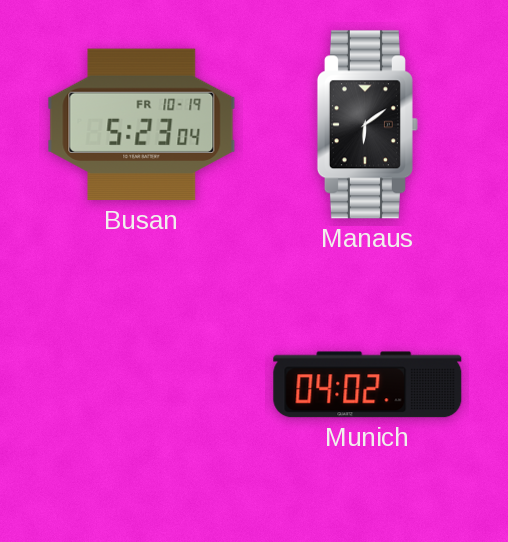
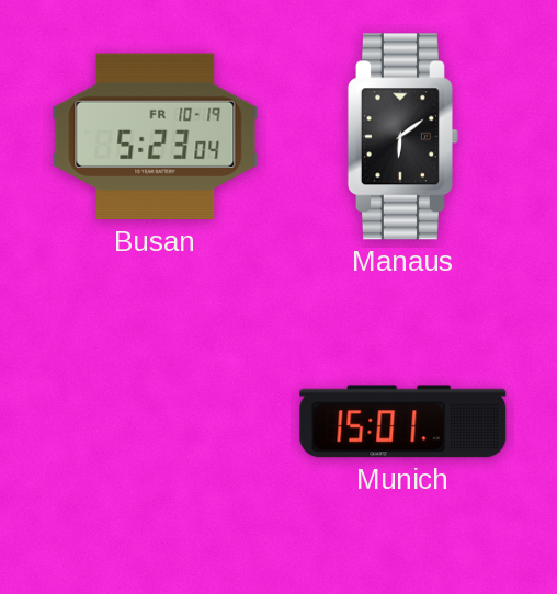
Munich: 04:02 -> 15:01
